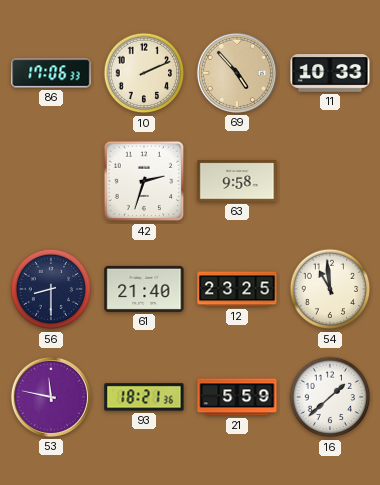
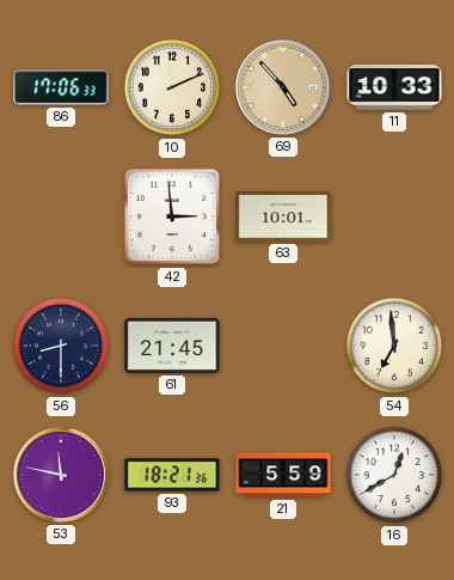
42: 2:33 -> 2:59
63: 9:58 -> 10:01
61: 21:40 -> 21:45
12: 23:25 -> none
54: 10:59 -> 6:59
16: 1:38 -> 12:40
